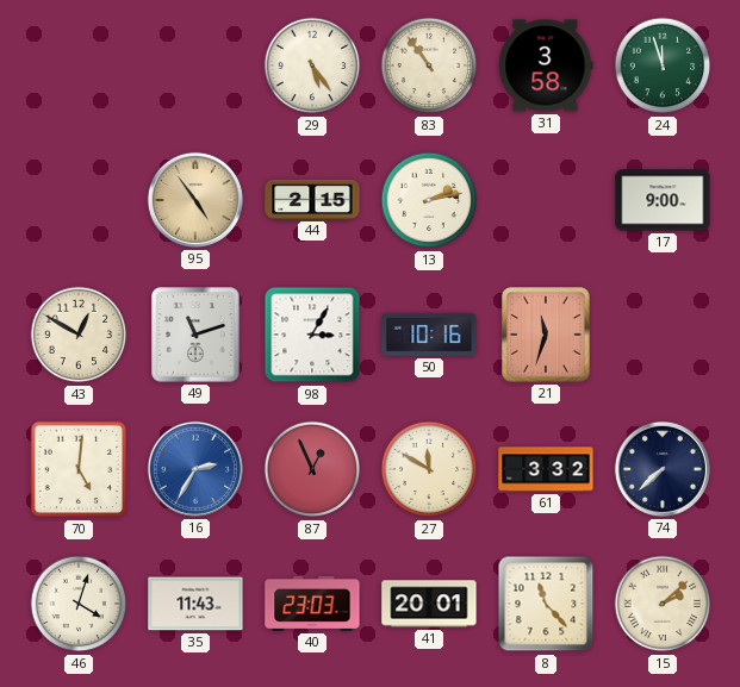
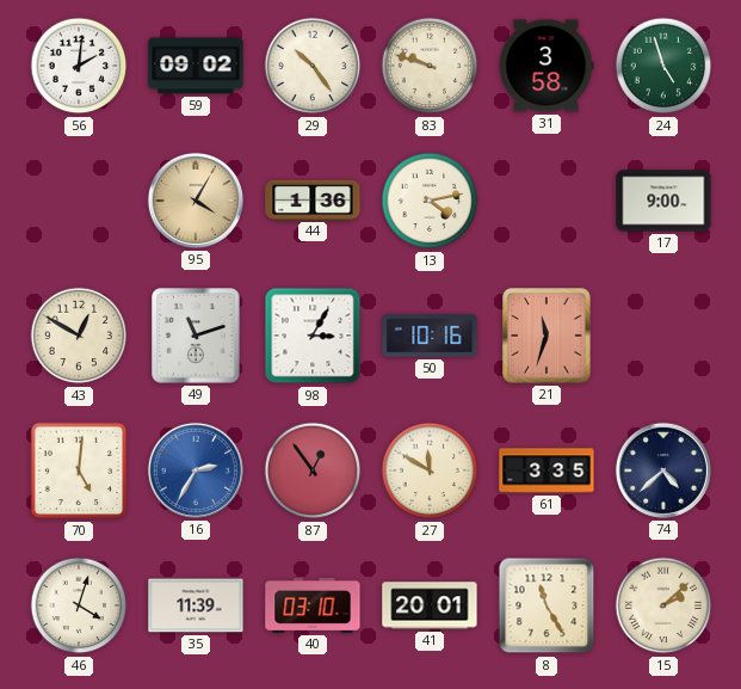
56: none -> 2:01
59: none -> 09:02
29: 5:24 -> 10:24
83: 10:54 -> 9:48
24: 11:57 -> 4:57
95: 4:54 -> 4:05
44: 2:15 -> 1:36
13: 2:13 -> 4:13
87: 12:56 -> 12:54
61: 3:32 -> 3:35
74: 7:38 -> 4:38
35: 11:43 -> 11:39
40: 23:03 -> 03:10
8: 11:23 -> 11:25
